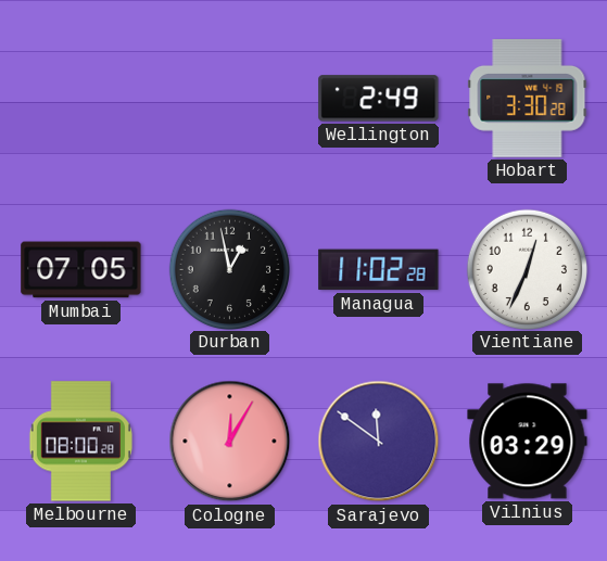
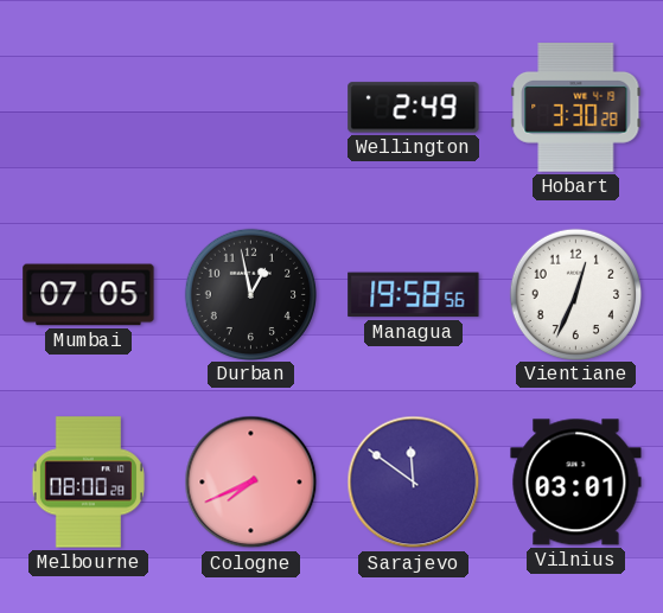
Managua: 11:02 -> 19:58
Cologne: 12:05 -> 7:41
Vilnius: 03:29 -> 03:01
